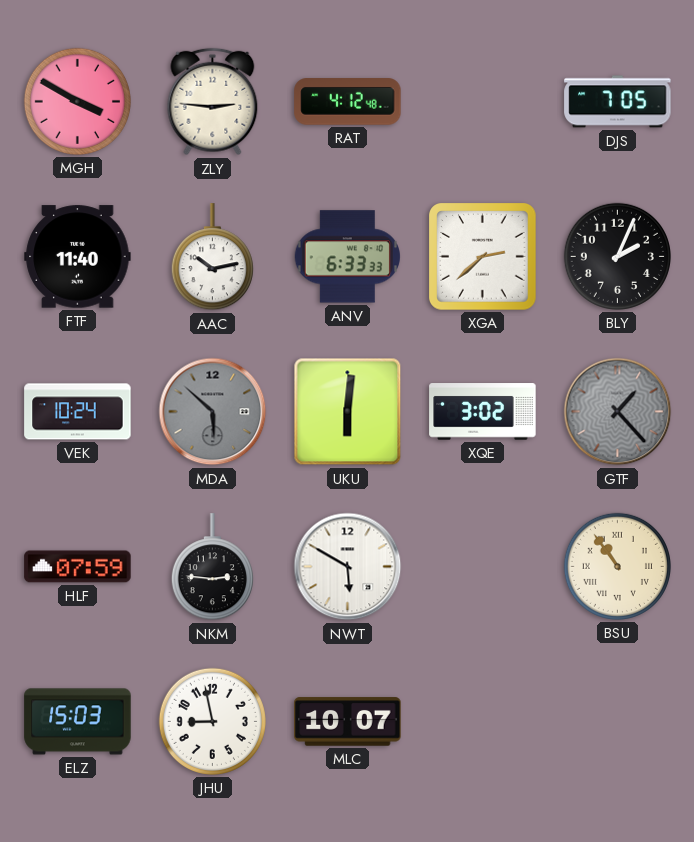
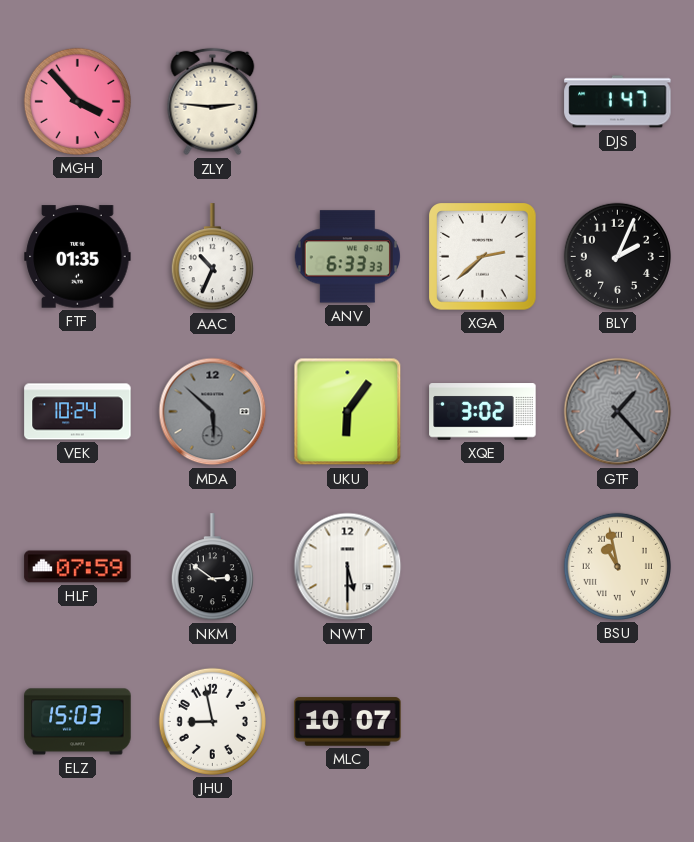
MGH: 3:50 -> 3:53
RAT: 4:12 -> none
DJS: 7:05 -> 1:47
FTF: 11:40 -> 01:35
AAC: 10:13 -> 10:34
UKU: 6:01 -> 6:06
NKM: 2:46 -> 2:51
NWT: 5:50 -> 5:30
BSU: 10:54 -> 10:58
